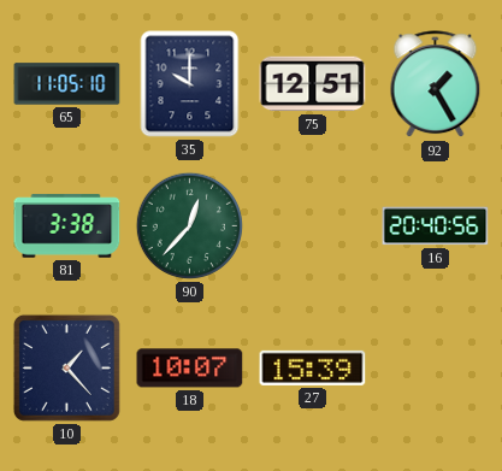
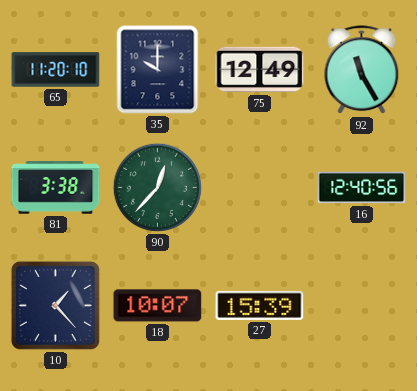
65: 11:05 -> 11:20
75: 12:51 -> 12:49
92: 1:25 -> 11:25
16: 20:40 -> 12:40
